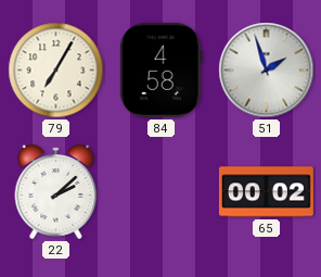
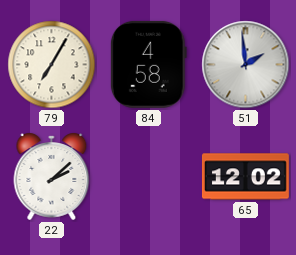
51: 1:57 -> 1:59
65: 00:02 -> 12:02
